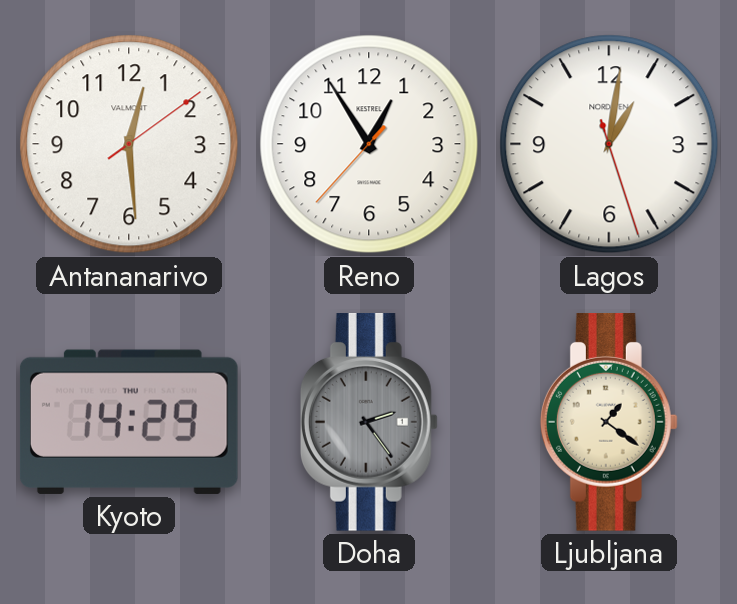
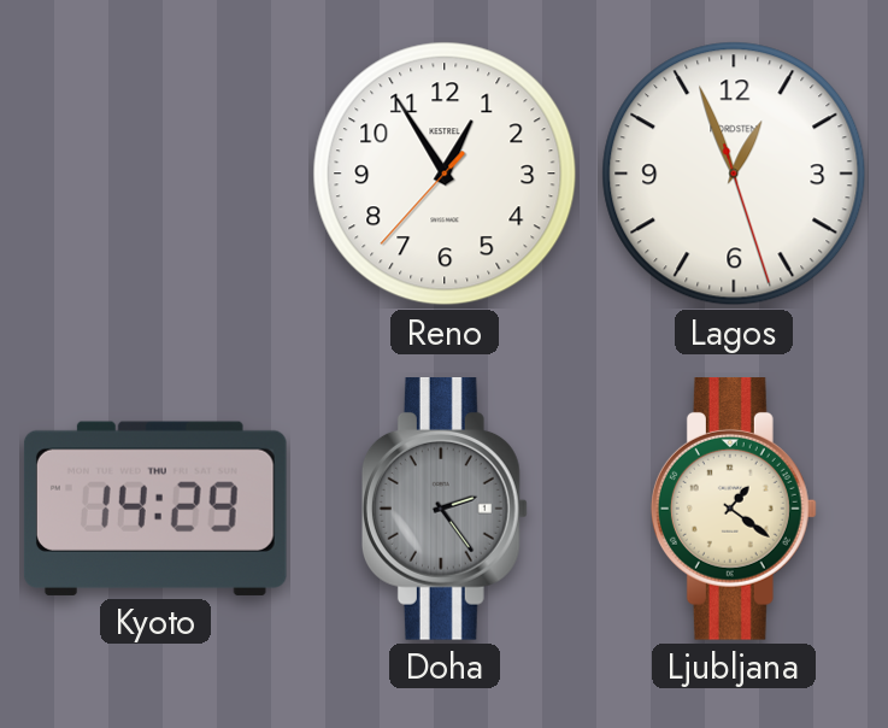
Antananarivo: 12:29 -> none
Lagos: 1:01 -> 12:56
